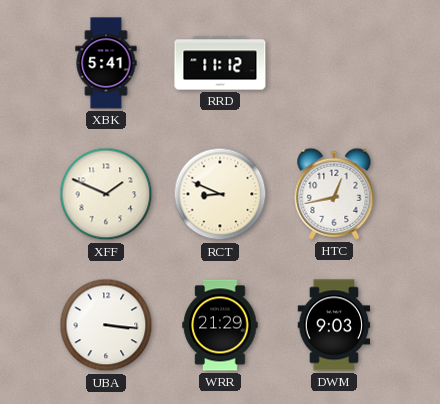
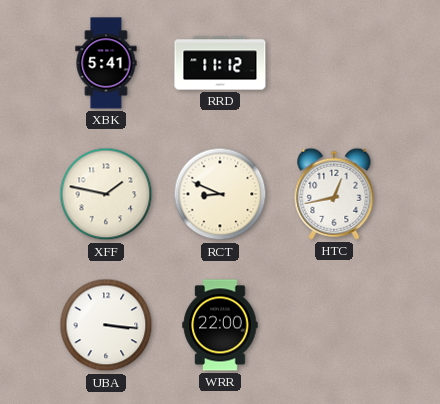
XFF: 1:49 -> 1:47
WRR: 21:29 -> 22:00
DWM: 9:03 -> none
